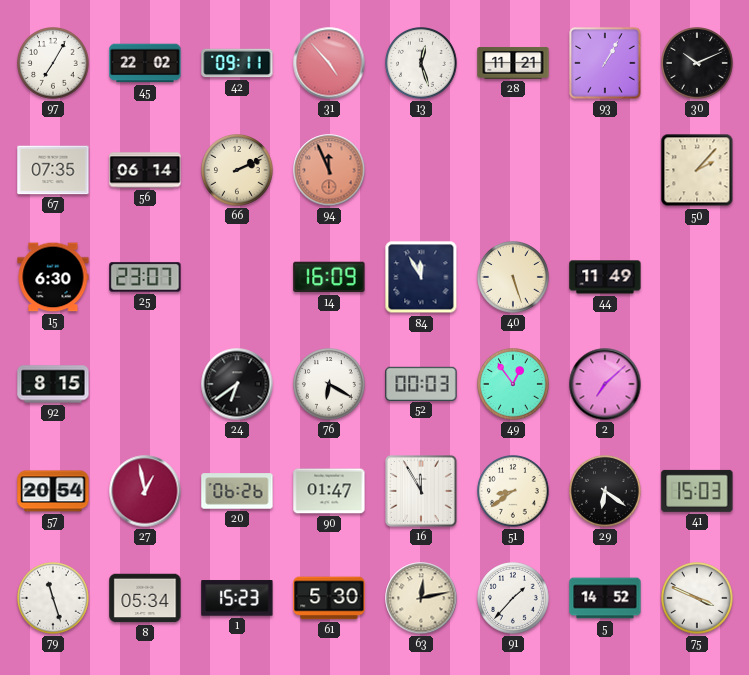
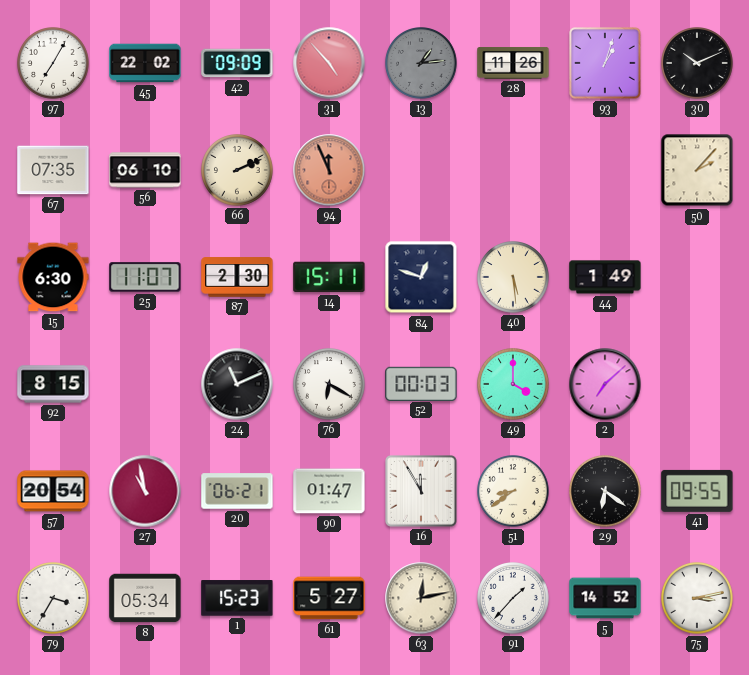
42: 09:11 -> 09:09
13: 12:27 -> 1:14
13 dial: white -> grey
28: 11:21 -> 11:26
93: 1:05 -> 1:03
56: 06:14 -> 06:10
25: 23:07 -> 11:07
87: none -> 2:30
14: 16:09 -> 15:11
84: 11:55 -> 12:48
40: 5:27 -> 5:29
44: 11:49 -> 1:49
24: 6:39 -> 11:11
49: 12:54 -> 4:00
27: 12:58 -> 10:58
20: 06:26 -> 06:21
41: 15:03 -> 09:55
79: 11:27 -> 3:35
61: 5:30 -> 5:27
75: 3:49 -> 3:13
